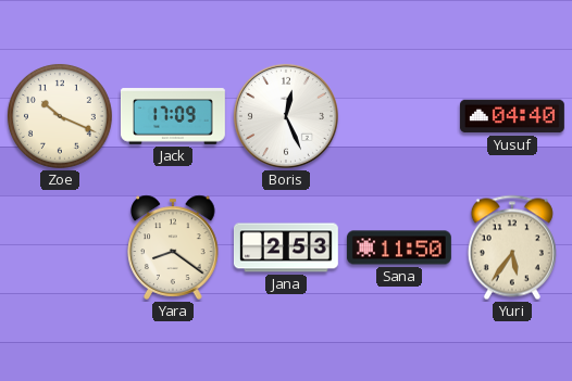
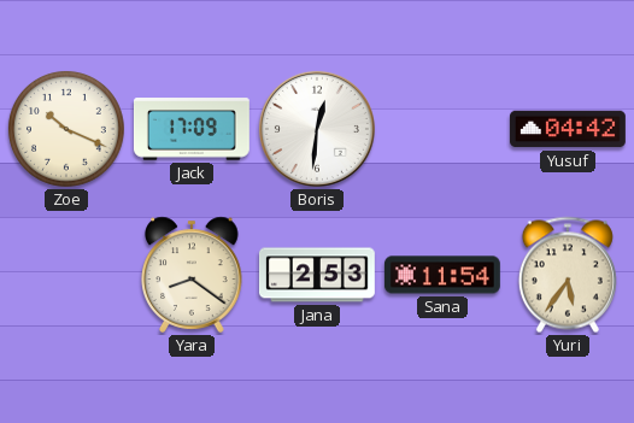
Boris: 12:26 -> 12:31
Yusuf: 04:40 -> 04:42
Sana: 11:50 -> 11:54
